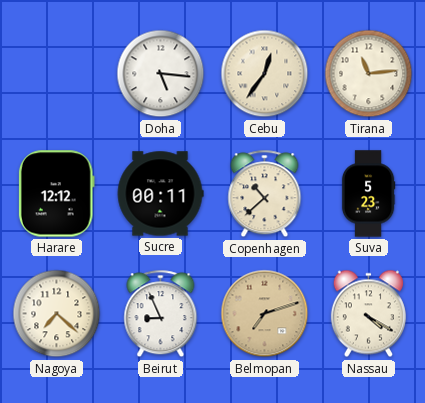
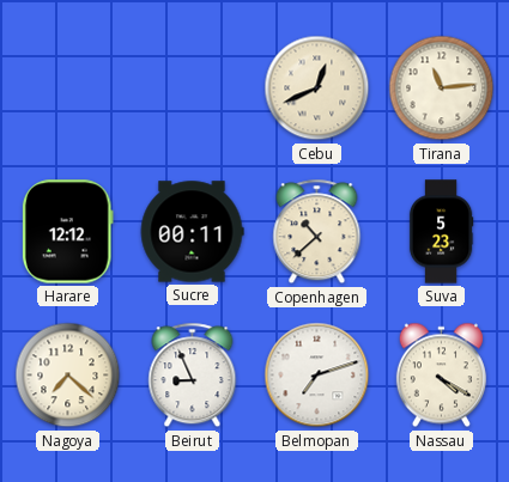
Doha: 5:16 -> none
Cebu: 12:36 -> 12:41
Belmopan dial: champagne -> white
